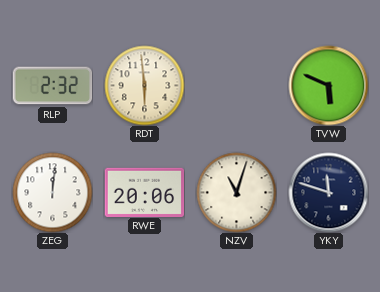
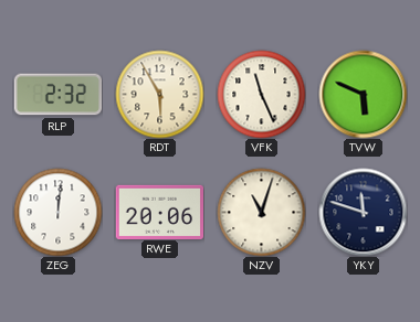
RDT: 5:59 -> 5:55
VFK: none -> 11:26
